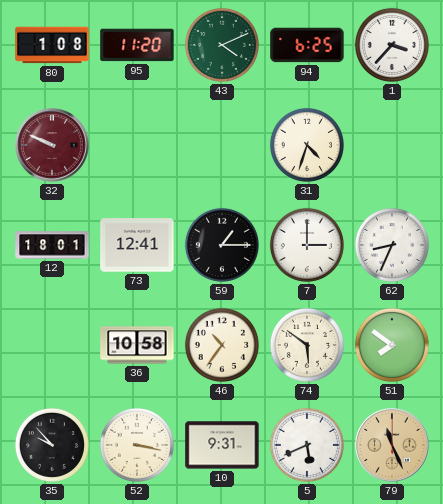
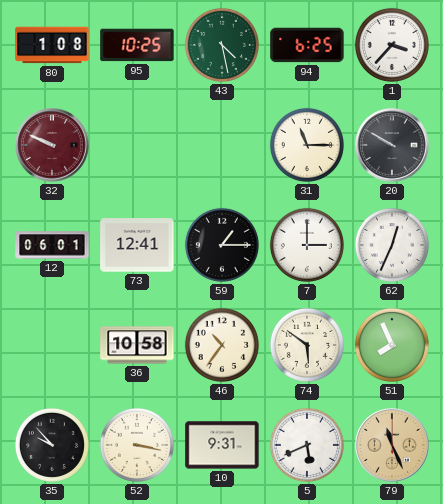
95: 11:20 -> 10:25
43: 4:11 -> 4:28
31: 4:33 -> 11:15
20: none -> 9:50
12: 18:01 -> 06:01
62: 8:34 -> 12:34
51: 7:51 -> 7:56
